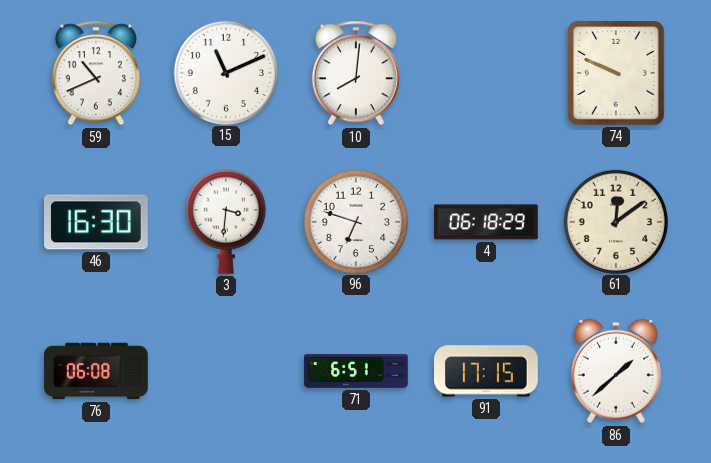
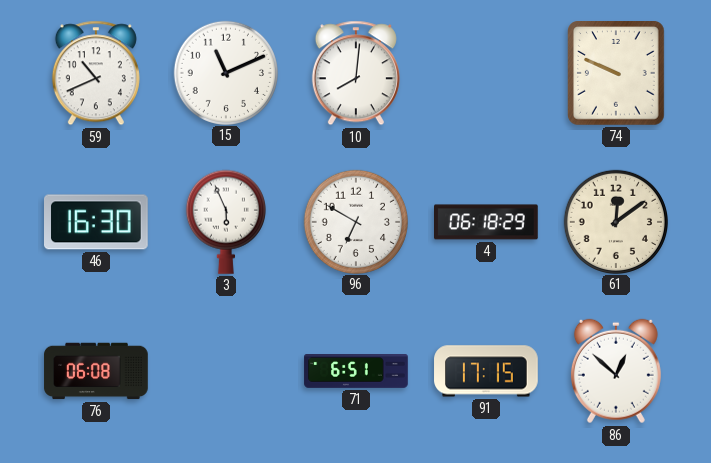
3: 3:31 -> 5:56
96: 6:48 -> 6:50
86: 1:38 -> 12:52
